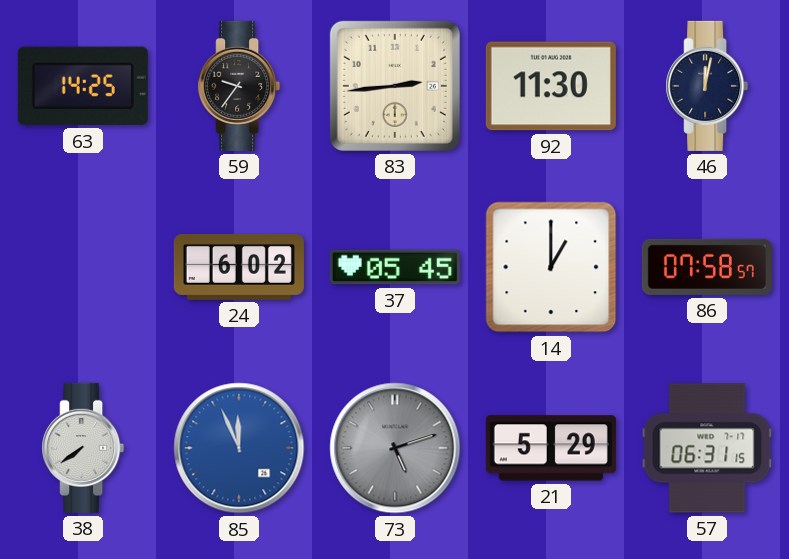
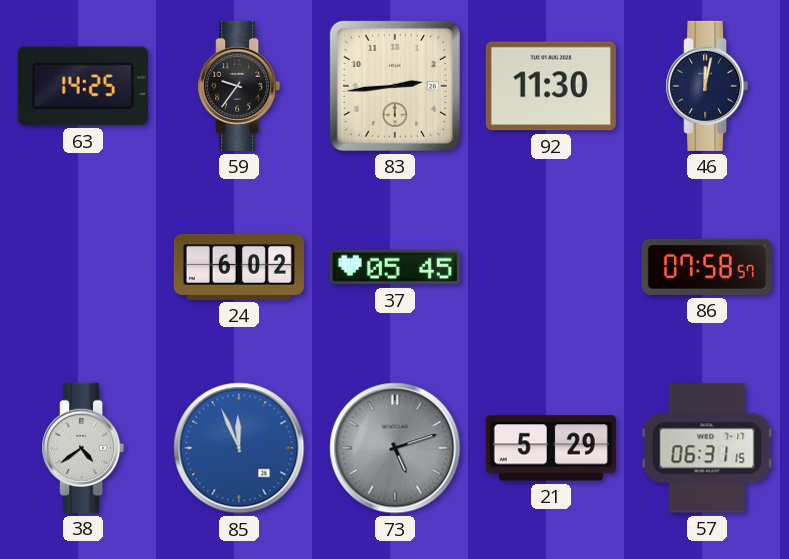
14: 1:00 -> none
38: 7:39 -> 4:39
